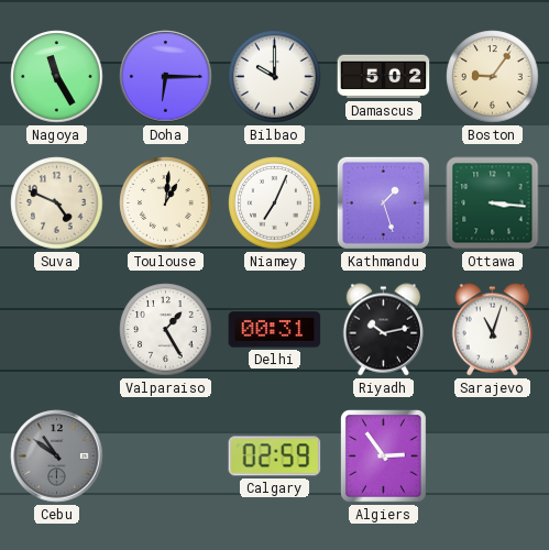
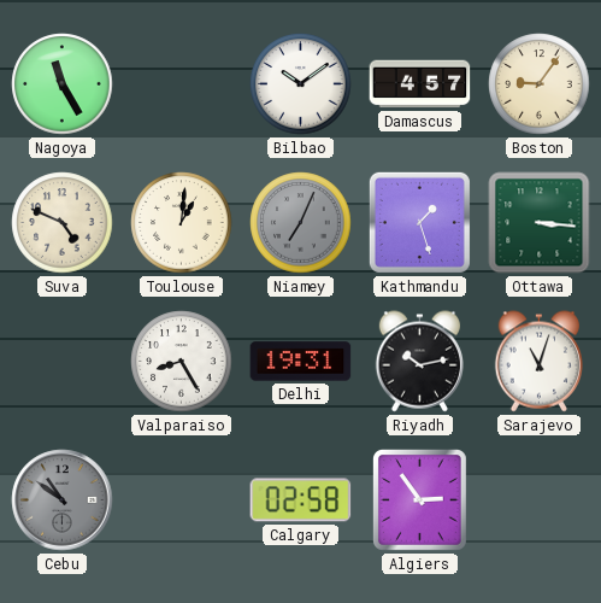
Doha: 6:15 -> none
Bilbao: 10:00 -> 10:09
Damascus: 5:02 -> 4:57
Niamey dial: white -> grey
Valparaiso: 1:25 -> 8:25
Delhi: 00:31 -> 19:31
Calgary: 02:59 -> 02:58
